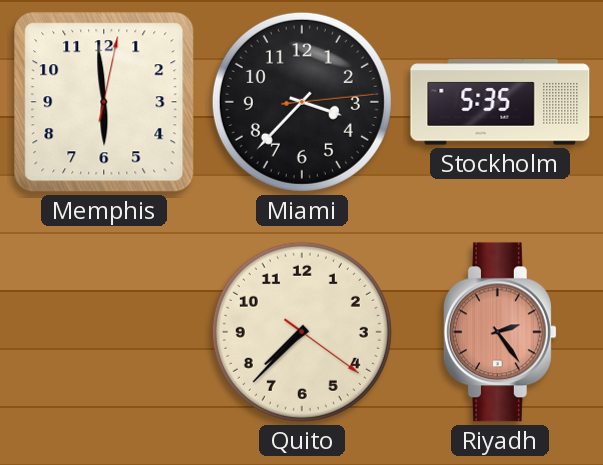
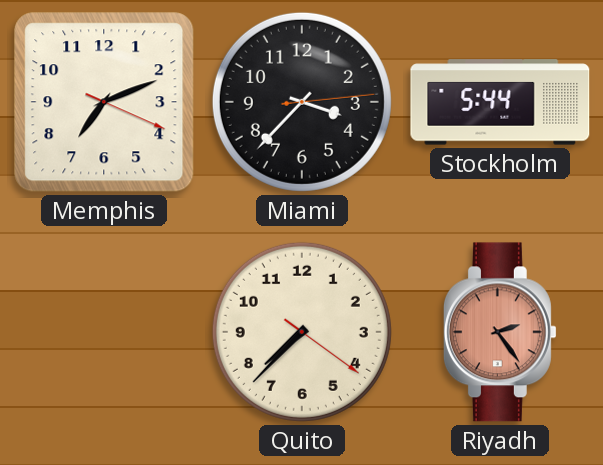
Memphis: 5:59 -> 7:11
Stockholm: 5:35 -> 5:44
